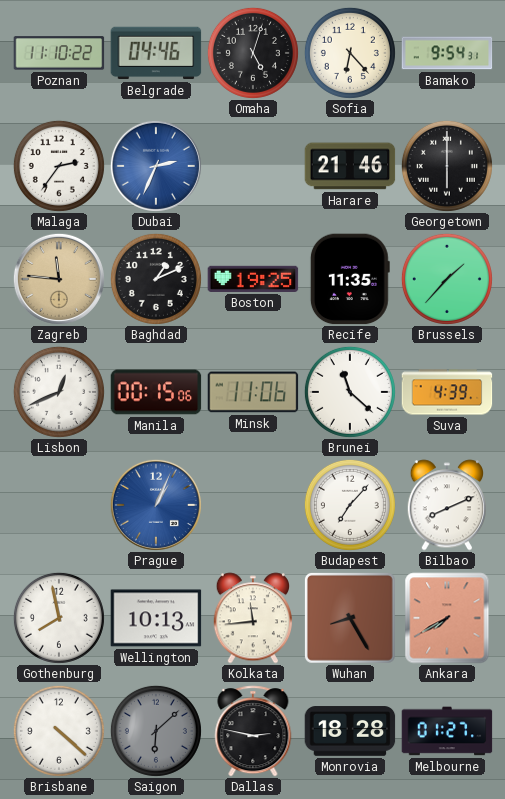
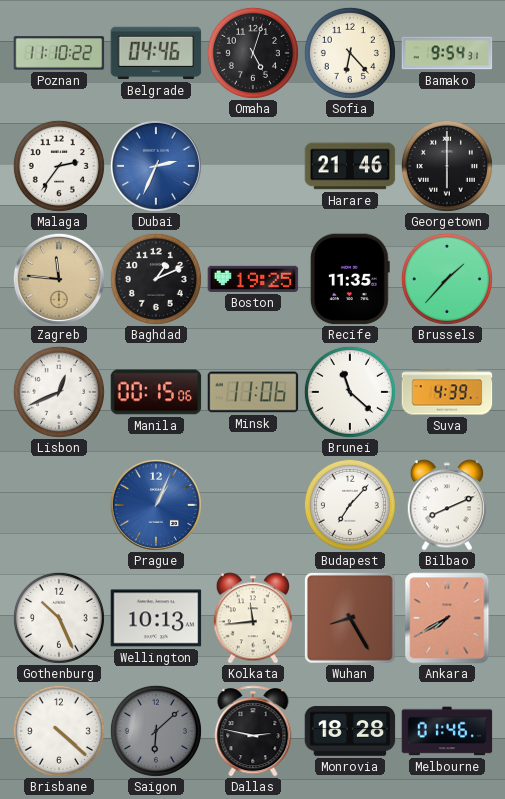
Gothenburg: 7:58 -> 10:26
Melbourne: 01:27 -> 01:46
